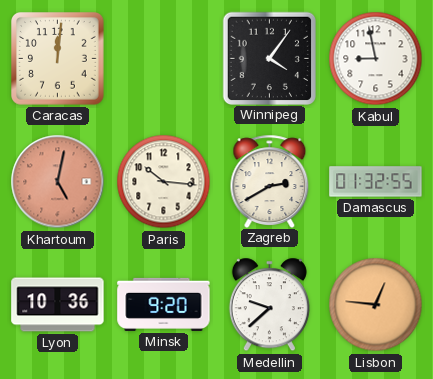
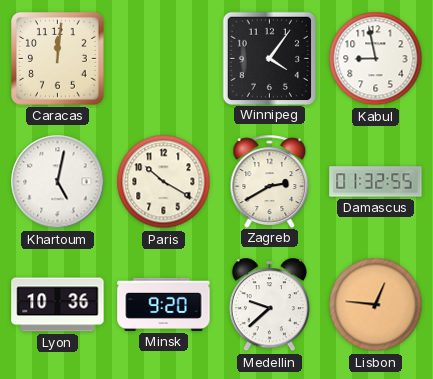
Khartoum dial: salmon -> white
Paris: 10:16 -> 10:20
